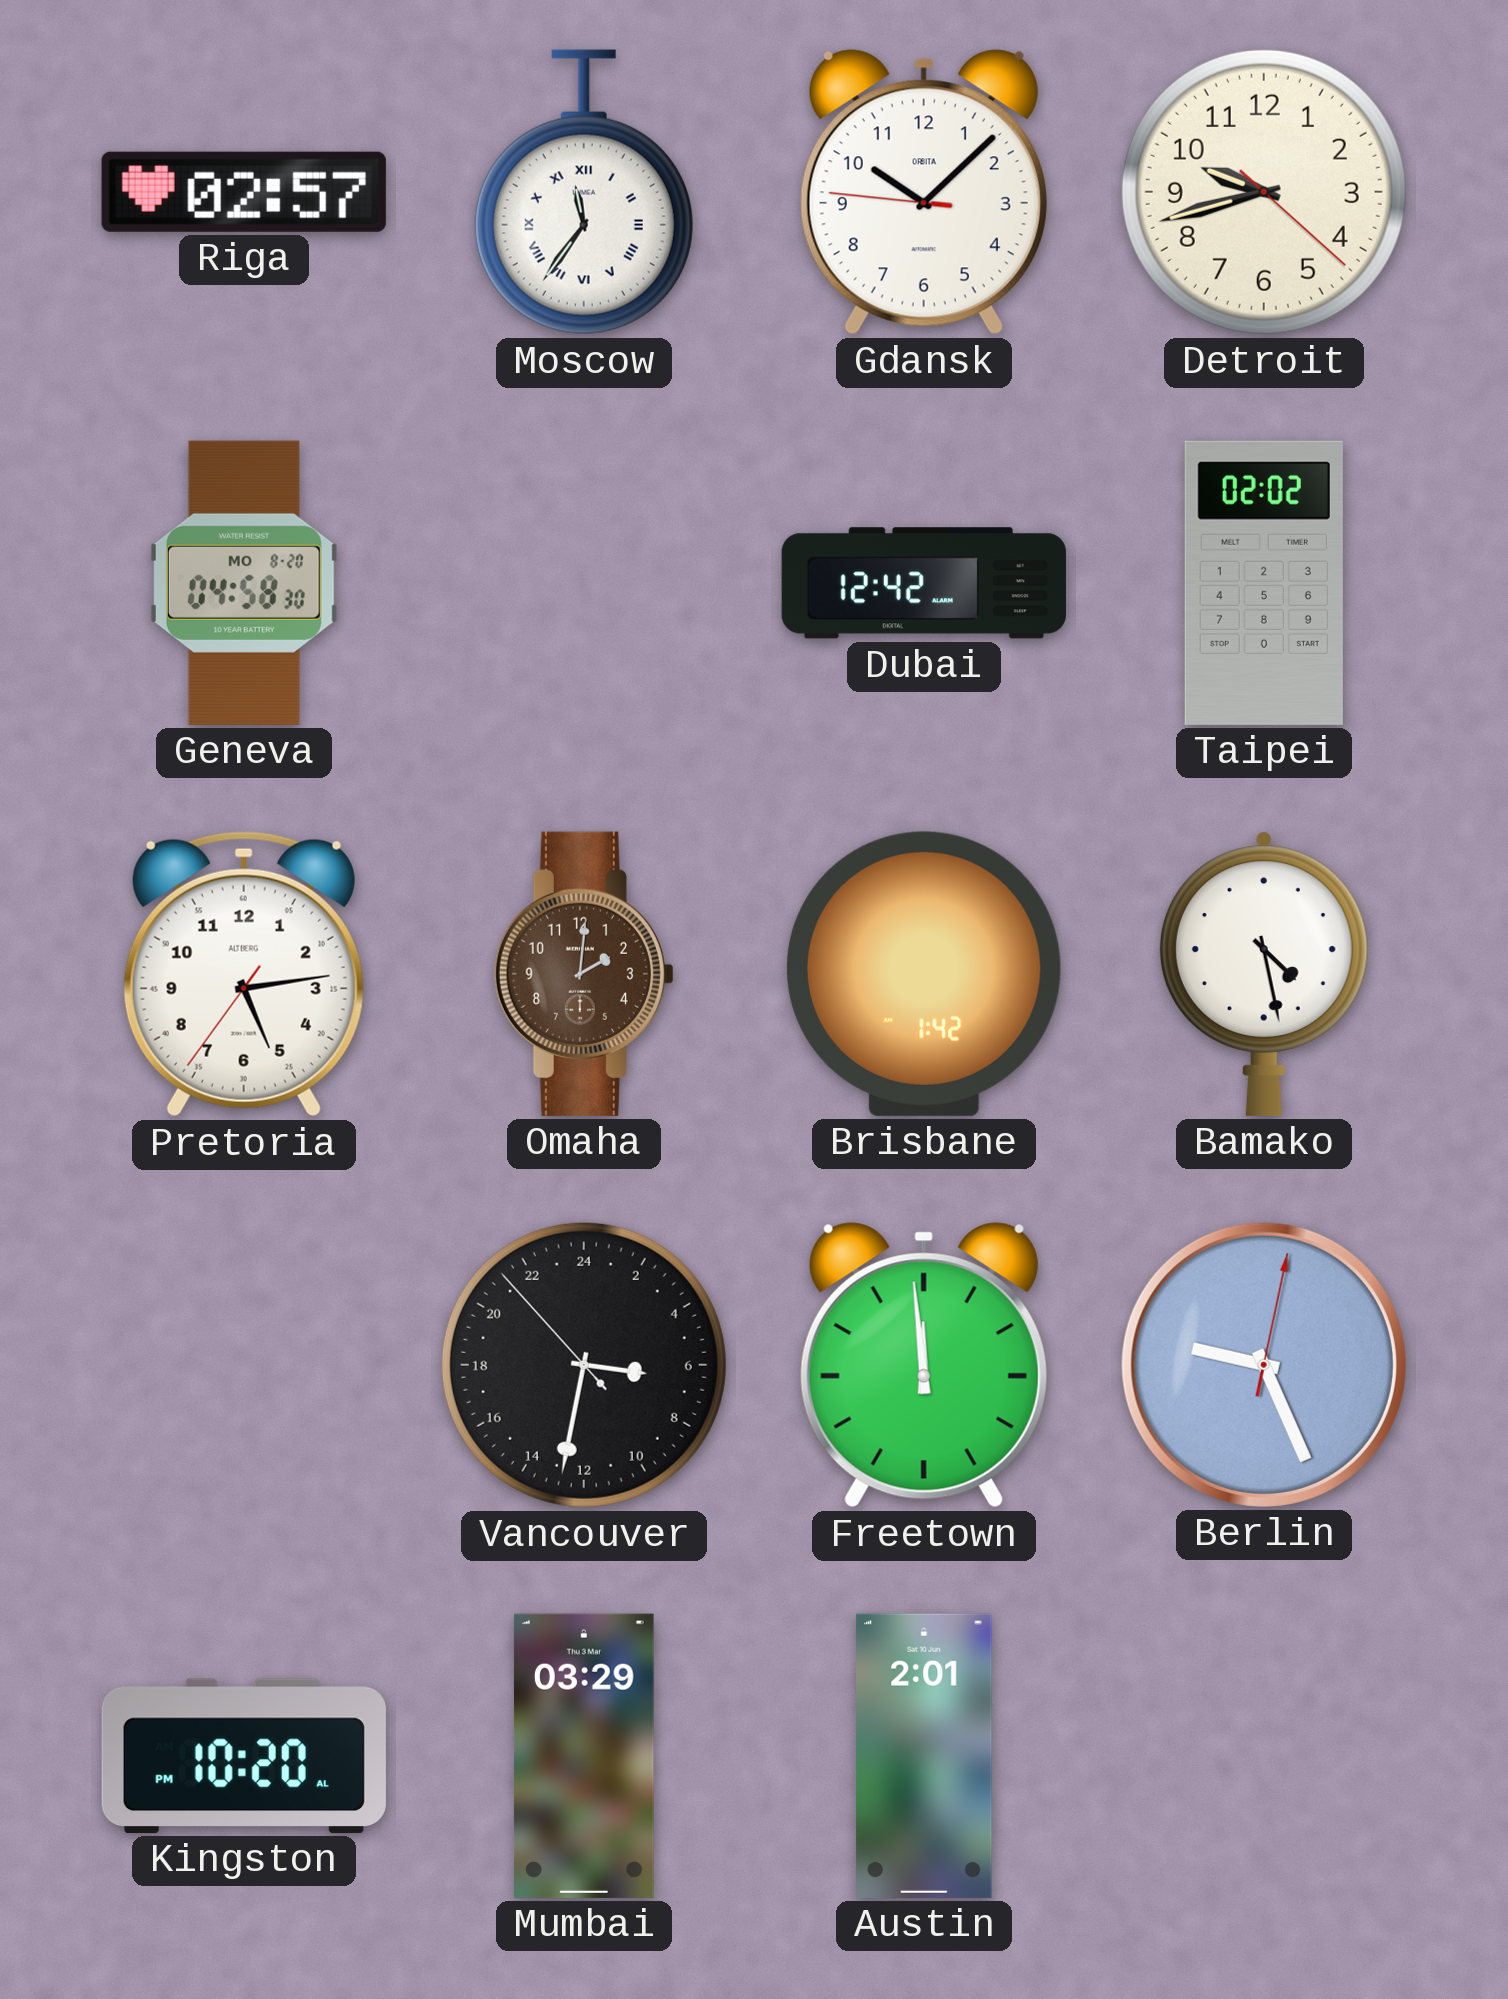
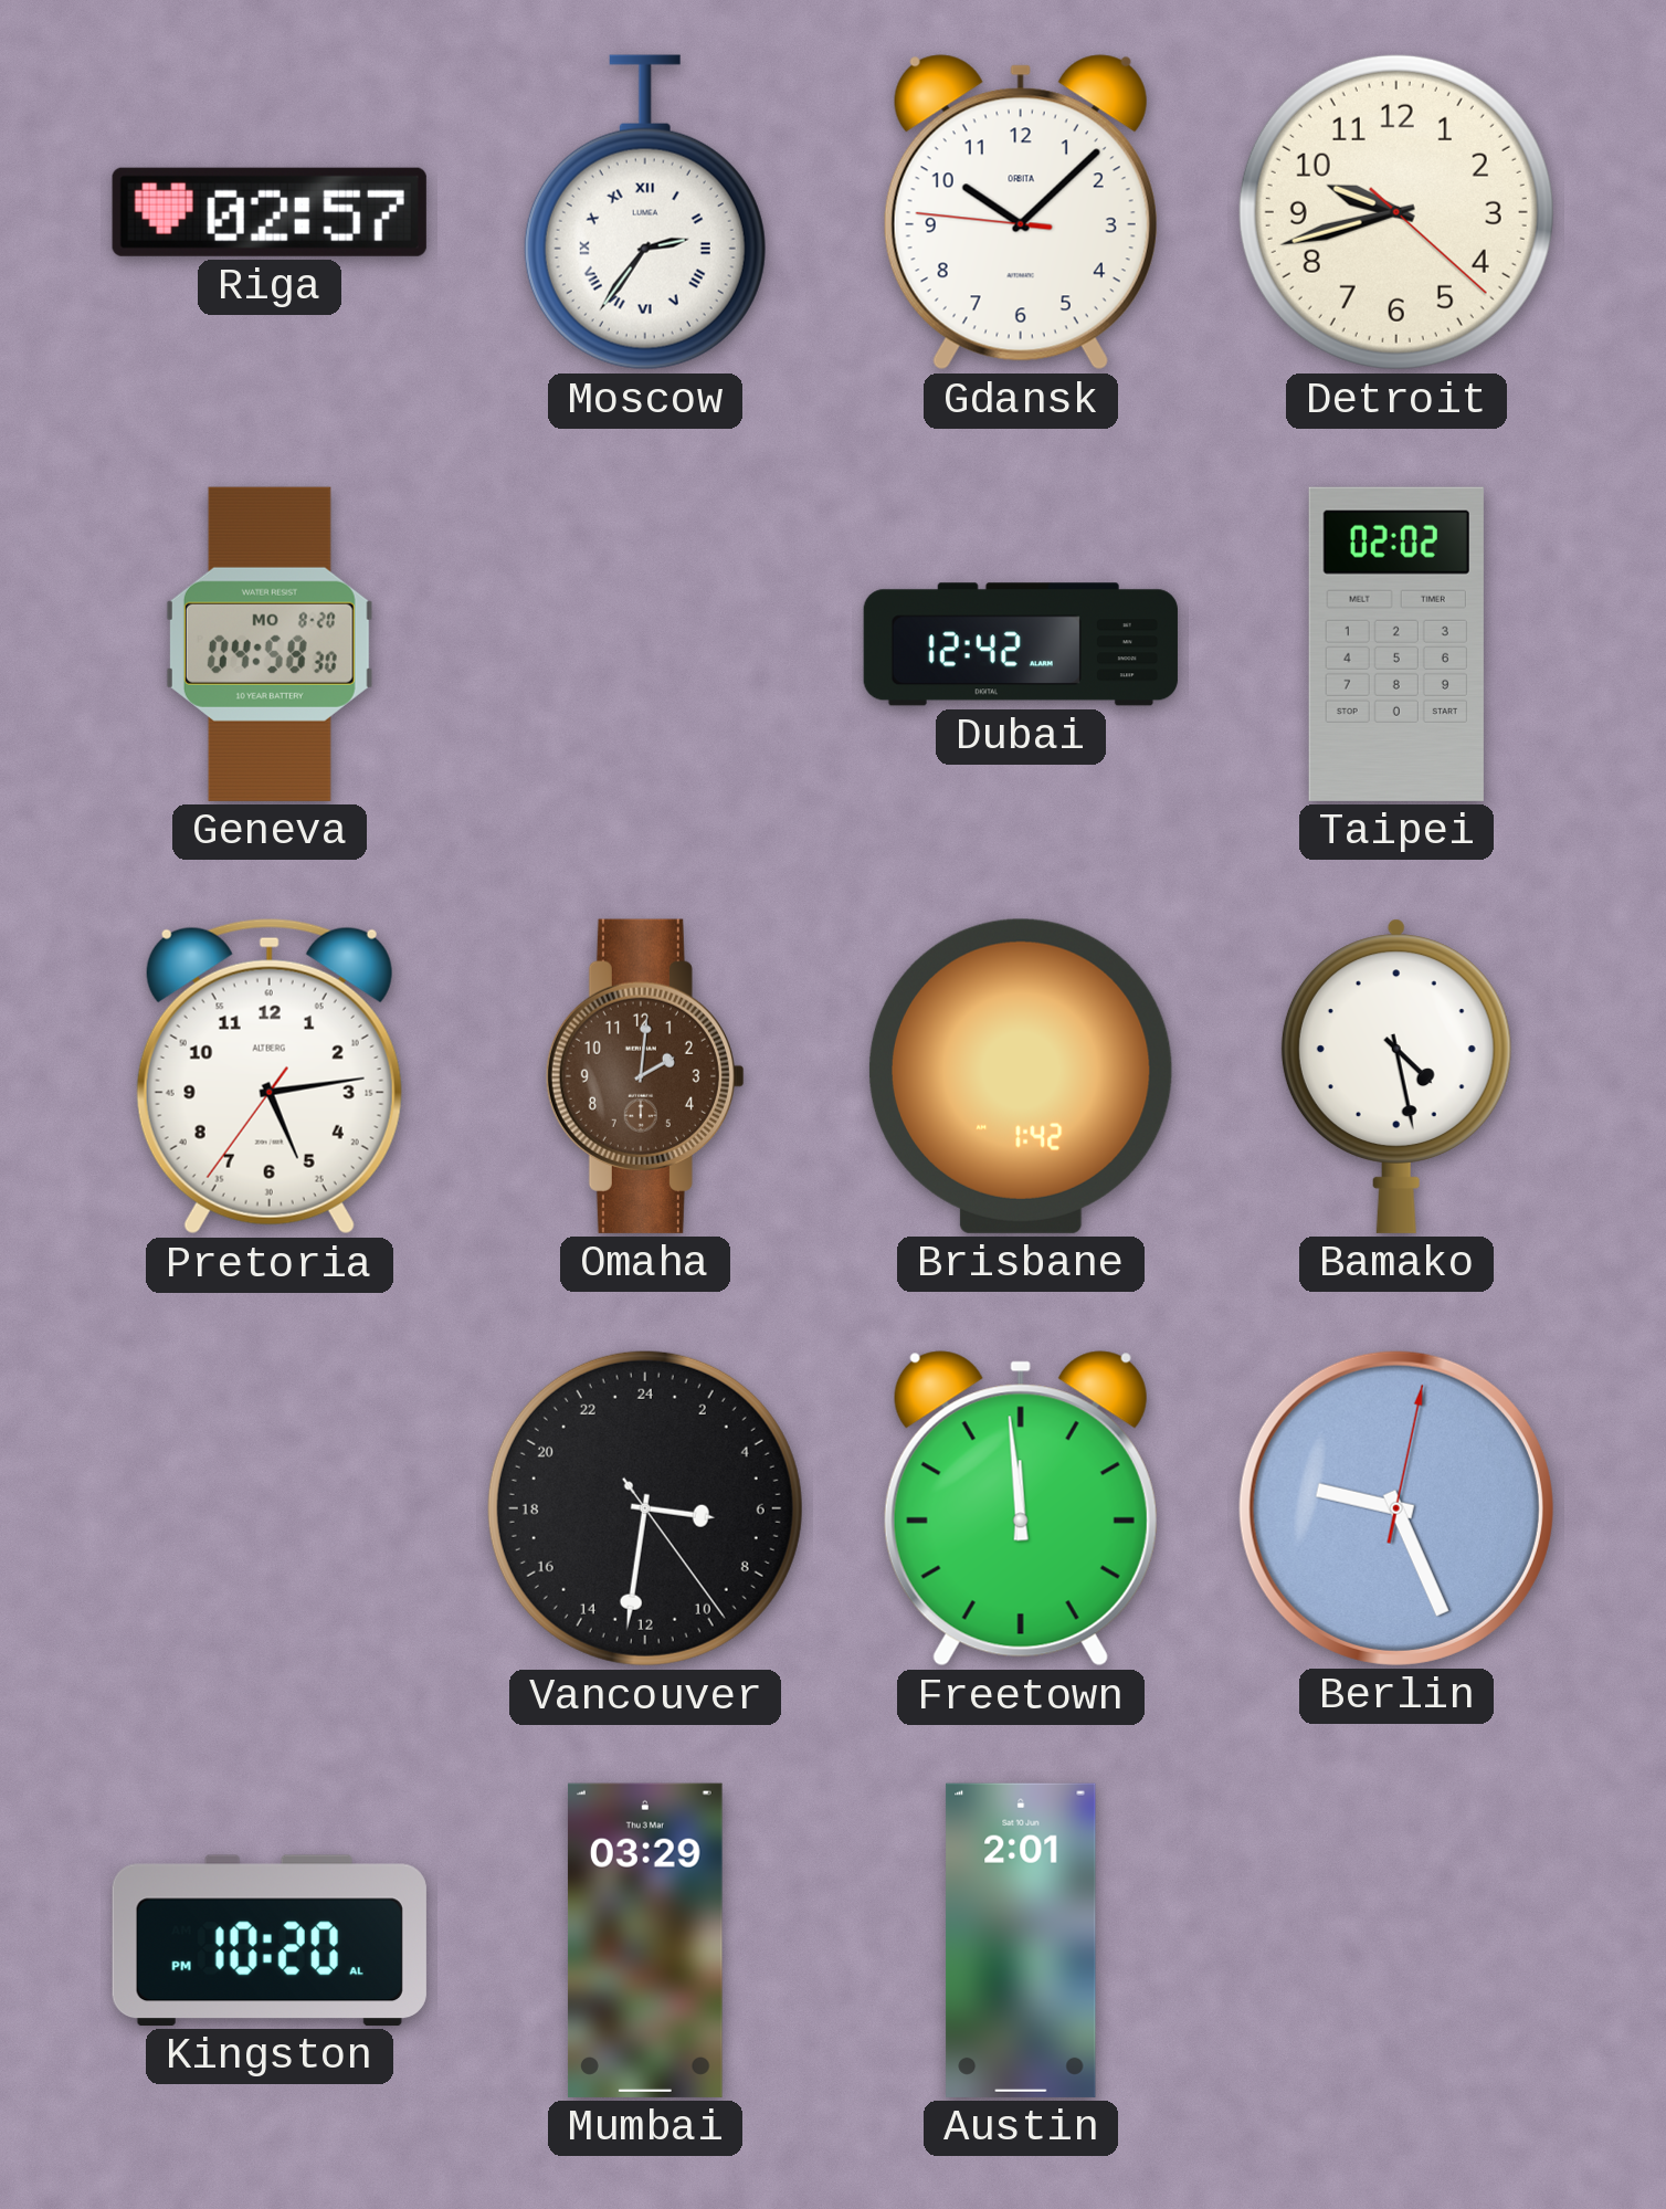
Moscow: 11:36 -> 2:36
Vancouver: 6:31:53 -> 6:31:24
